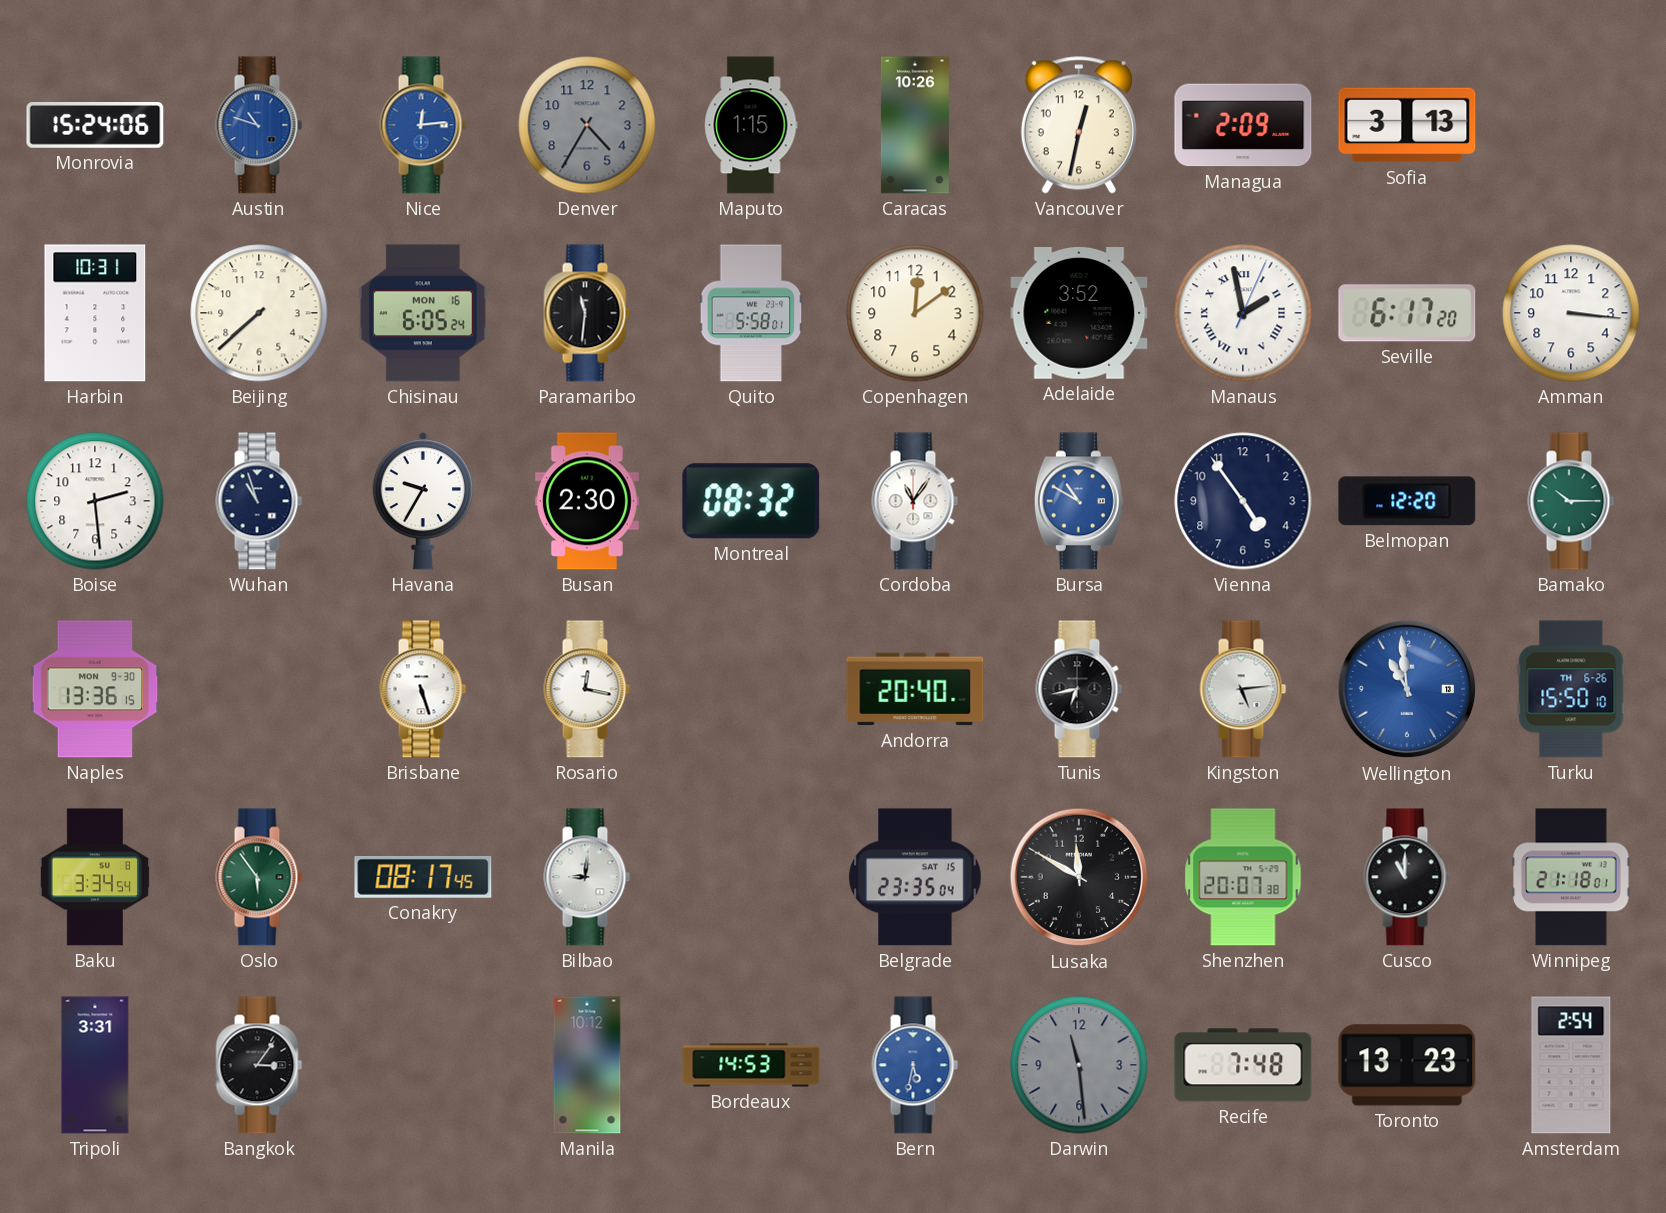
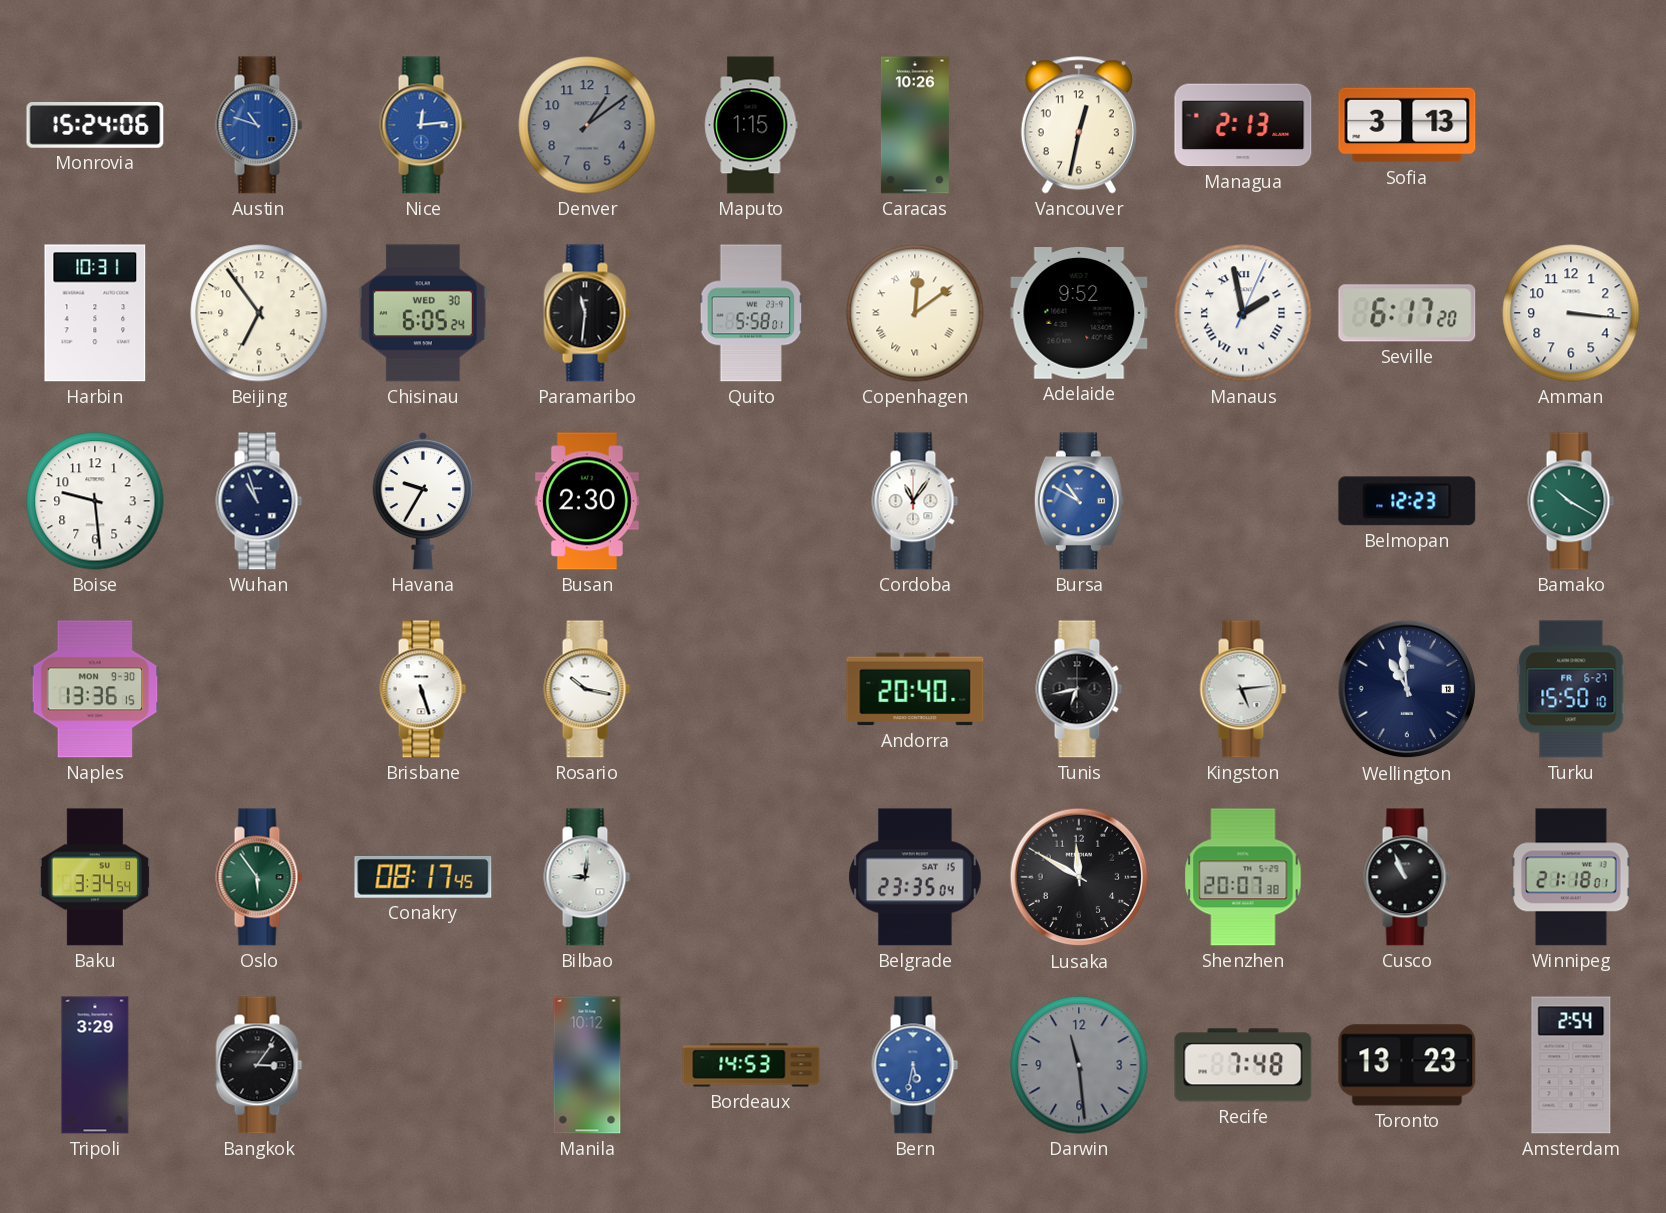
Denver: 4:35 -> 1:09
Managua: 2:09 -> 2:13
Beijing: 7:38 -> 6:54
Chisinau date: MON 16 -> WED 30
Copenhagen numerals: Arabic -> Roman
Adelaide: 3:52 -> 9:52
Boise: 2:29 -> 9:29
Montreal: 08:32 -> none
Vienna: 4:54 -> none
Belmopan: 12:20 -> 12:23
Bamako: 10:15 -> 10:20
Rosario: 12:17 -> 10:17
Wellington dial: blue -> navy
Turku date: TH 6-26 -> FR 6-27
Cusco: 11:00 -> 10:56
Tripoli: 3:31 -> 3:29
